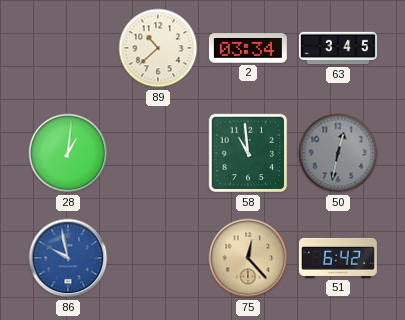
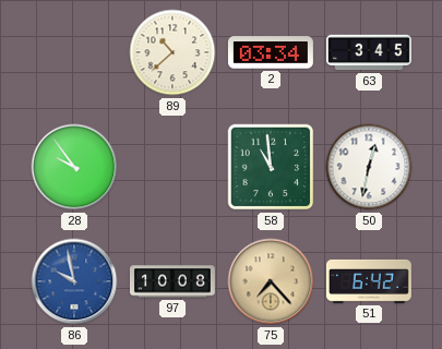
28: 1:01 -> 9:54
50 dial: grey -> white
97: none -> 10:08
75: 12:23 -> 7:23
